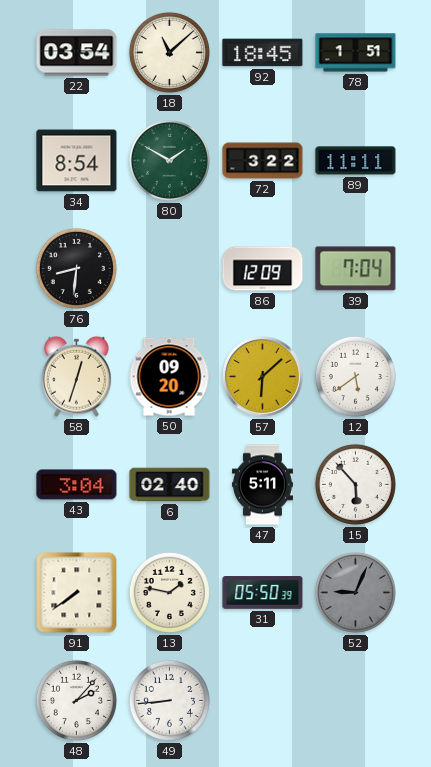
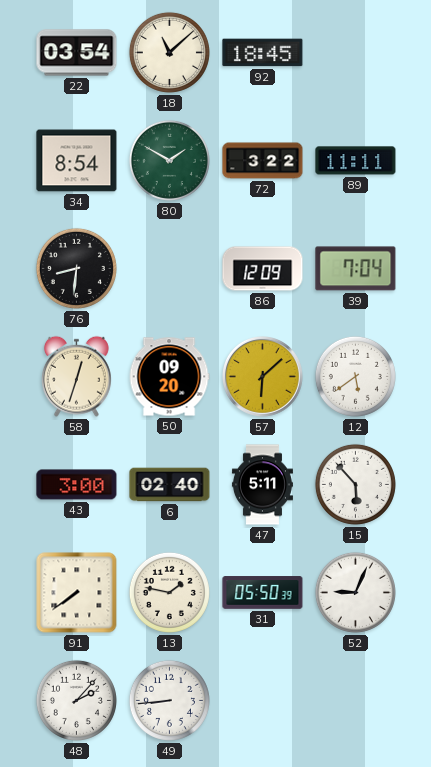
78: 1:51 -> none
43: 3:04 -> 3:00
52 dial: grey -> white
